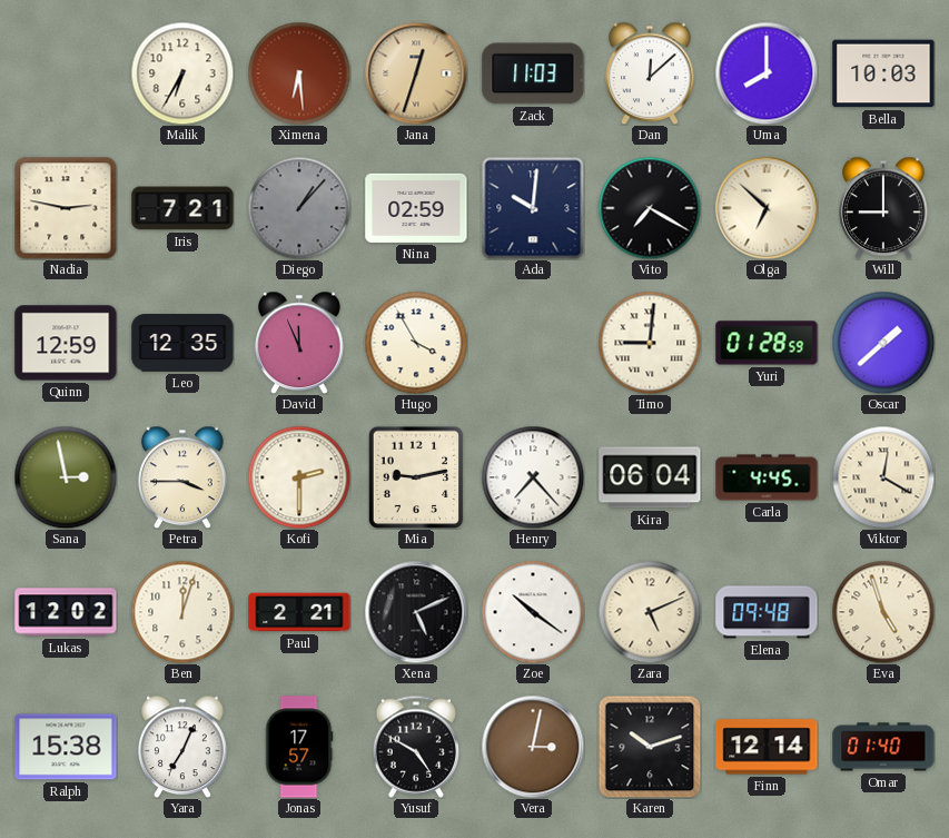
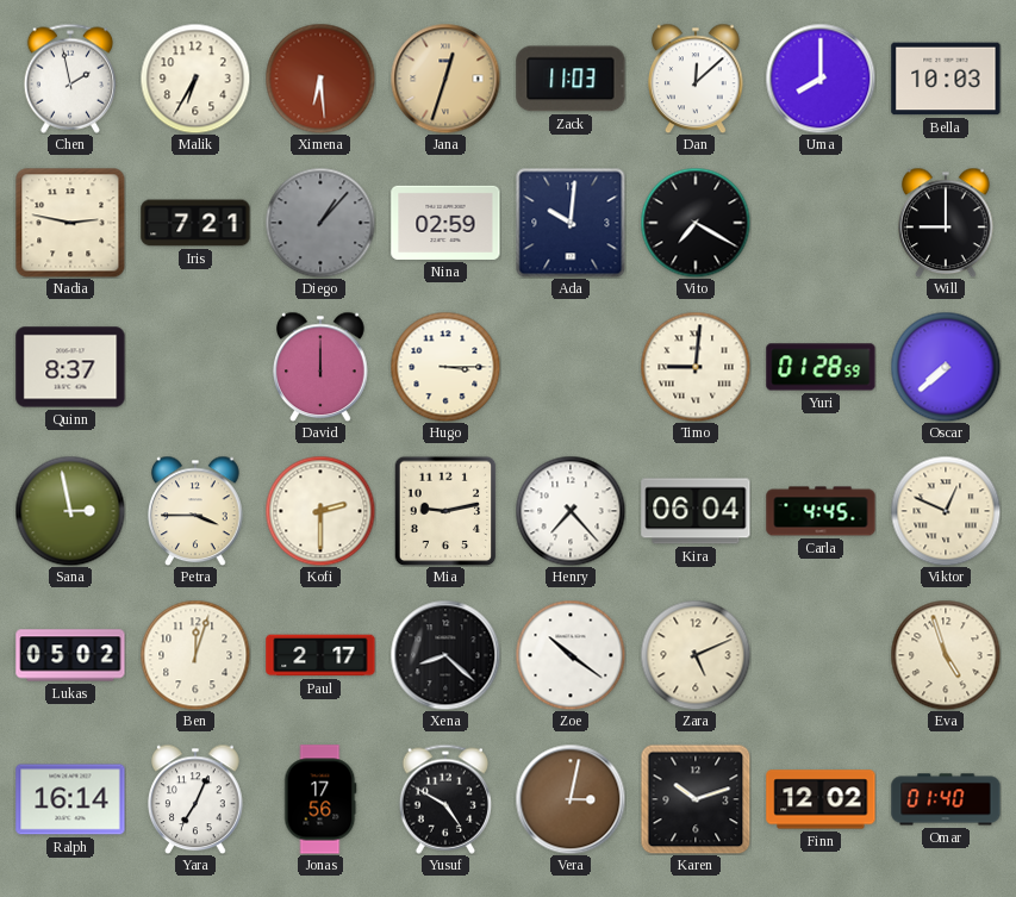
Chen: none -> 1:58
Olga: 6:52 -> none
Quinn: 12:59 -> 8:37
Leo: 12:35 -> none
David: 11:56 -> 12:00
Hugo: 3:55 -> 3:15
Oscar: 1:38 -> 7:38
Viktor: 12:20 -> 12:49
Lukas: 12:02 -> 05:02
Paul: 2:21 -> 2:17
Xena: 5:11 -> 8:22
Elena: 09:48 -> none
Ralph: 15:38 -> 16:14
Jonas: 17:57 -> 17:56
Finn: 12:14 -> 12:02
